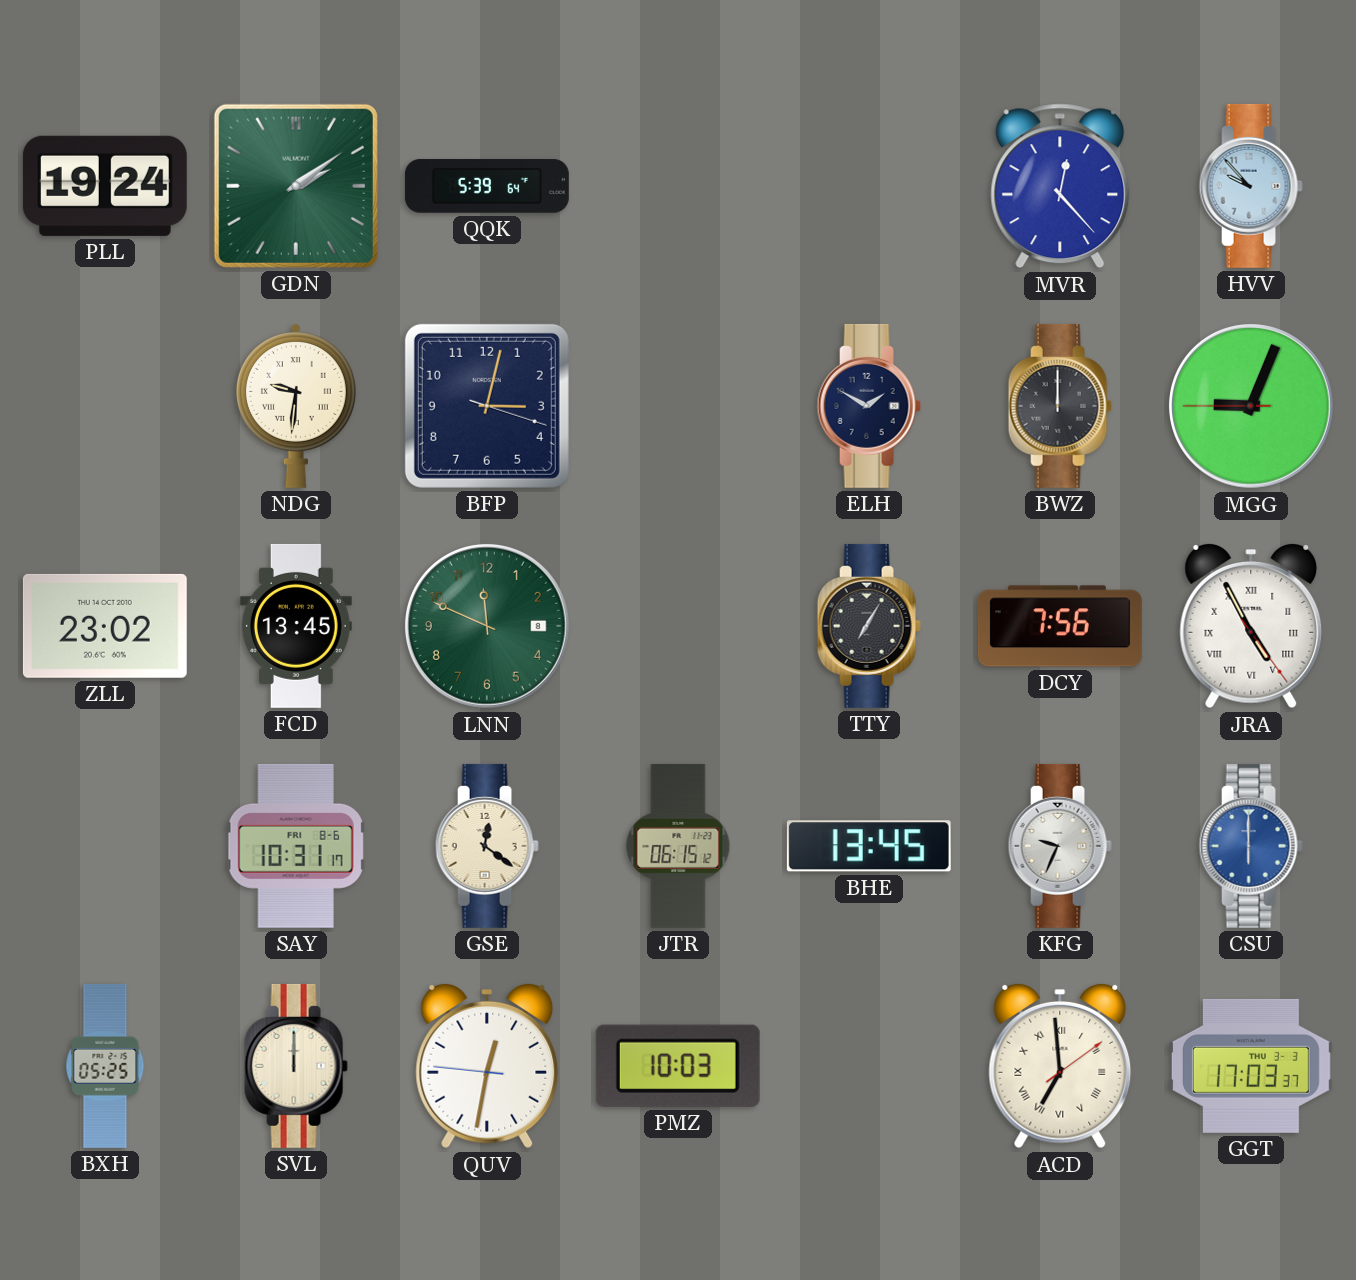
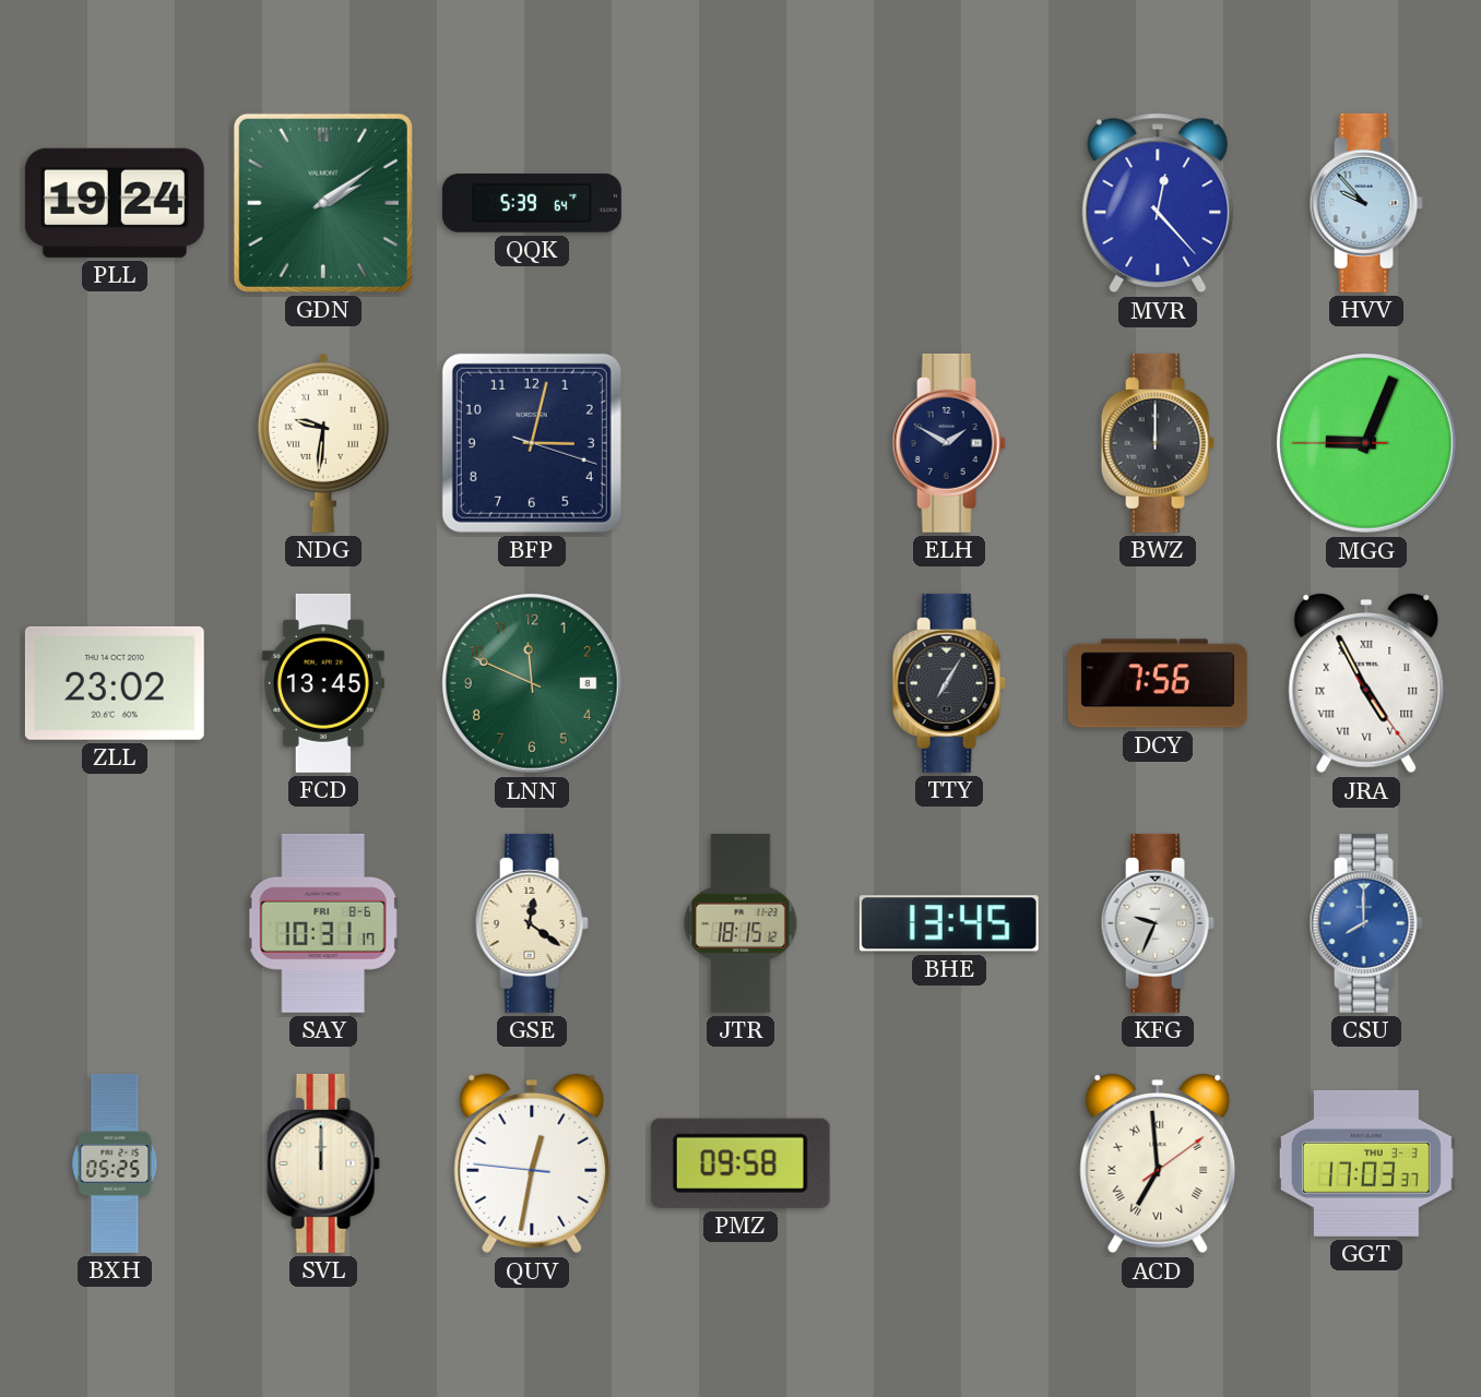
JTR: 06:15 -> 18:15
CSU: 6:00 -> 8:00
PMZ: 10:03 -> 09:58
